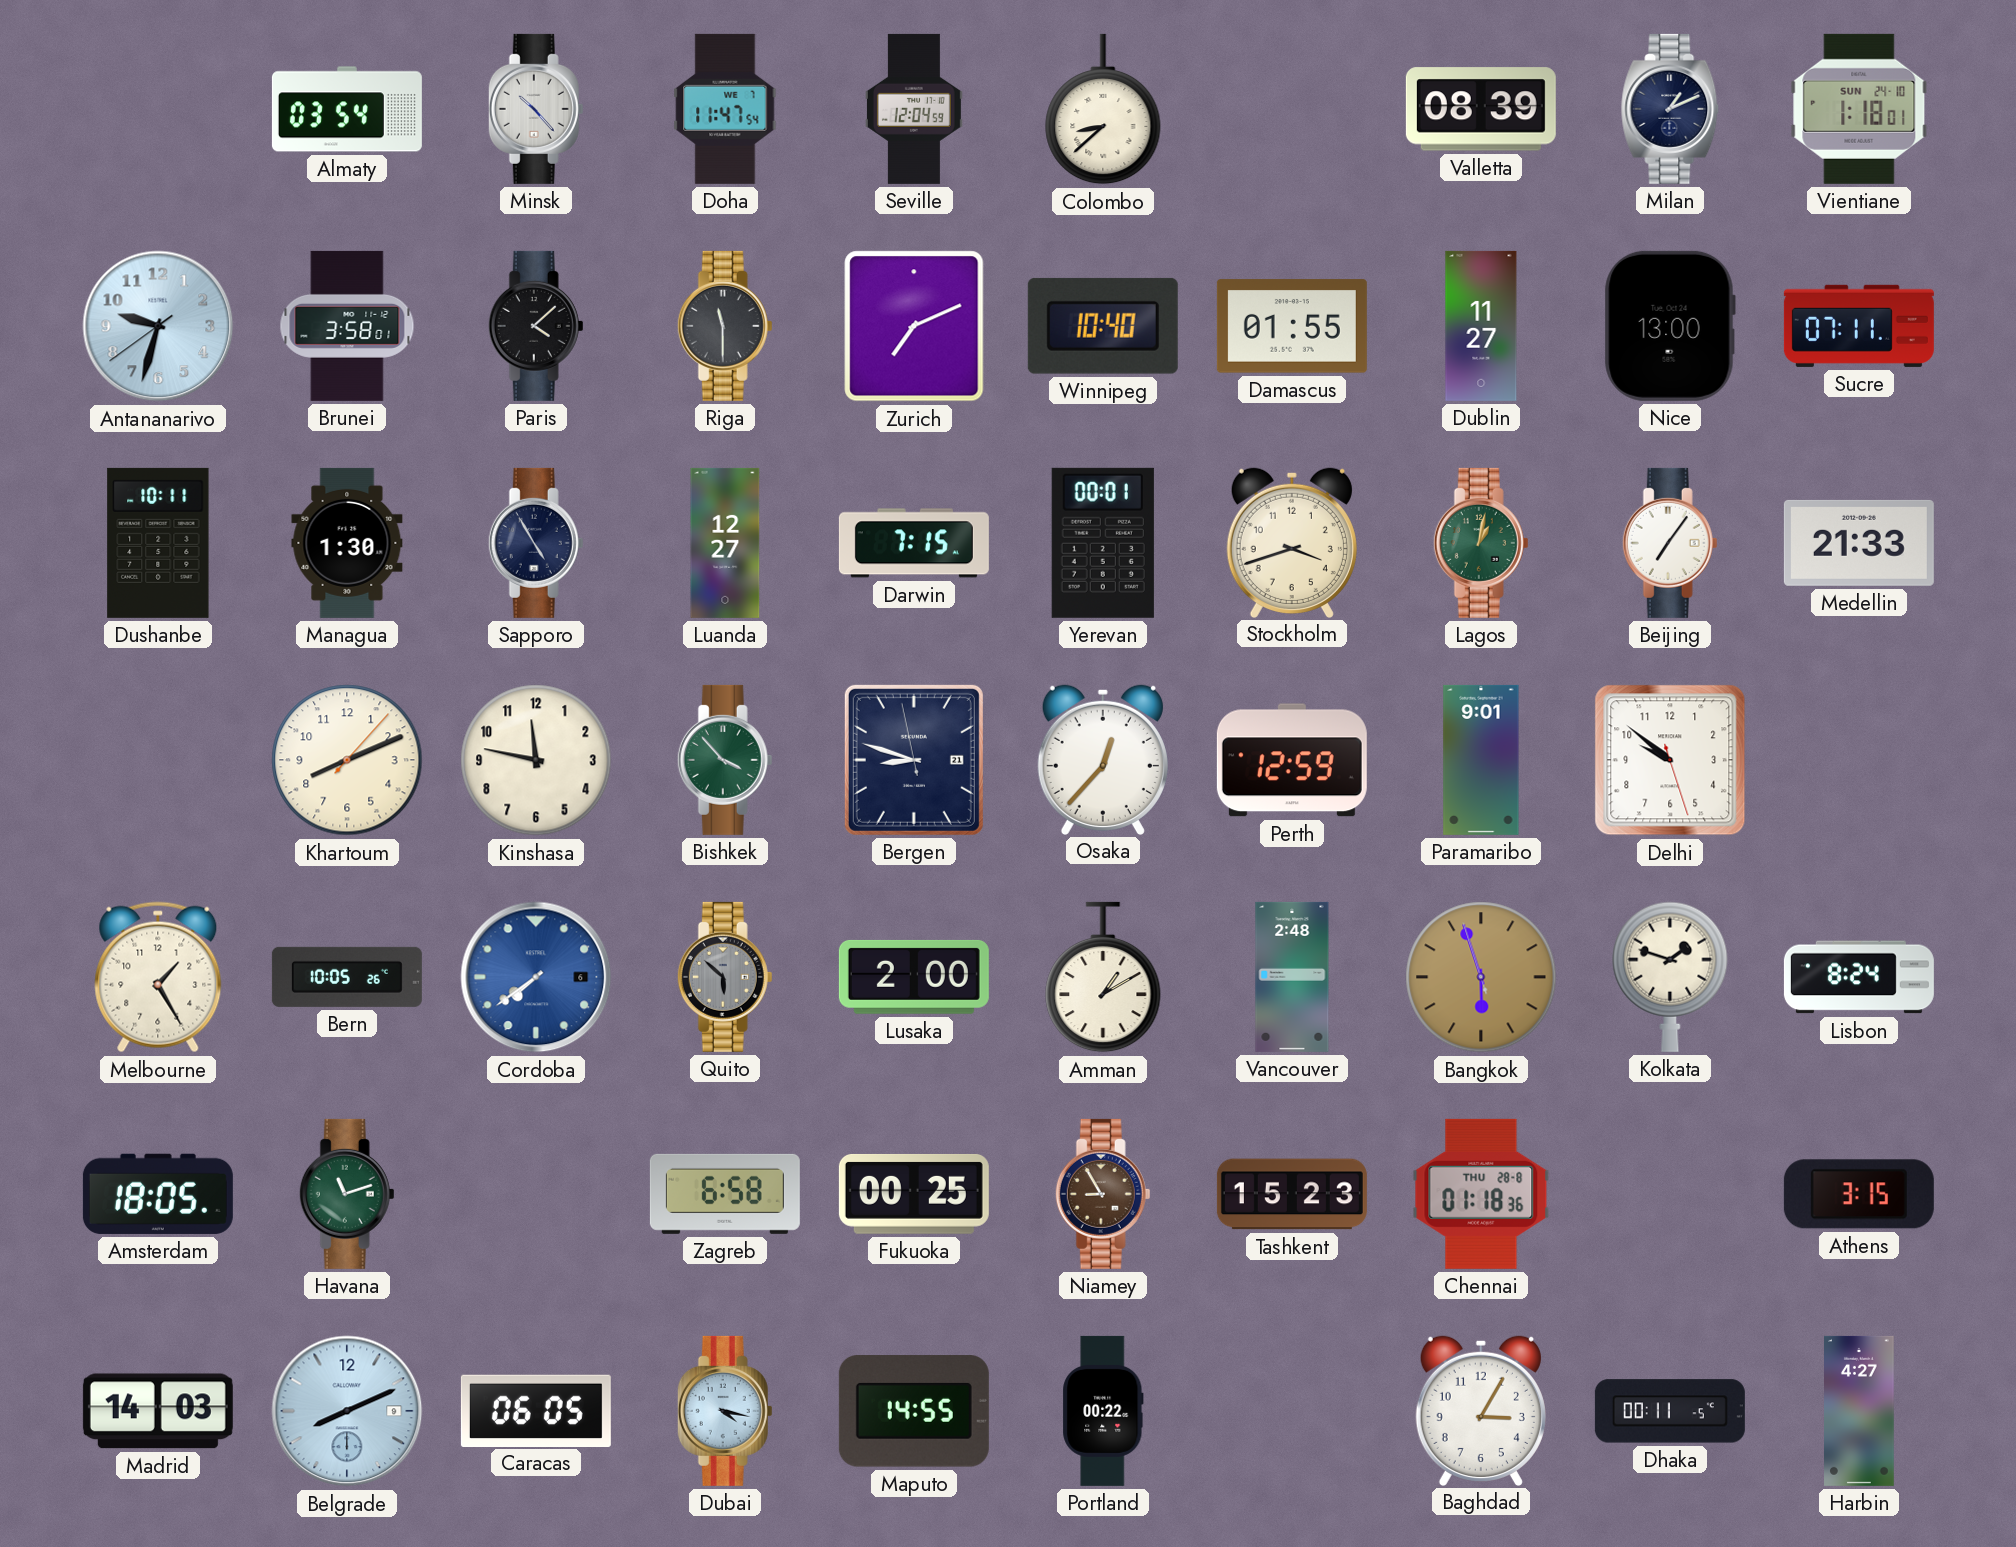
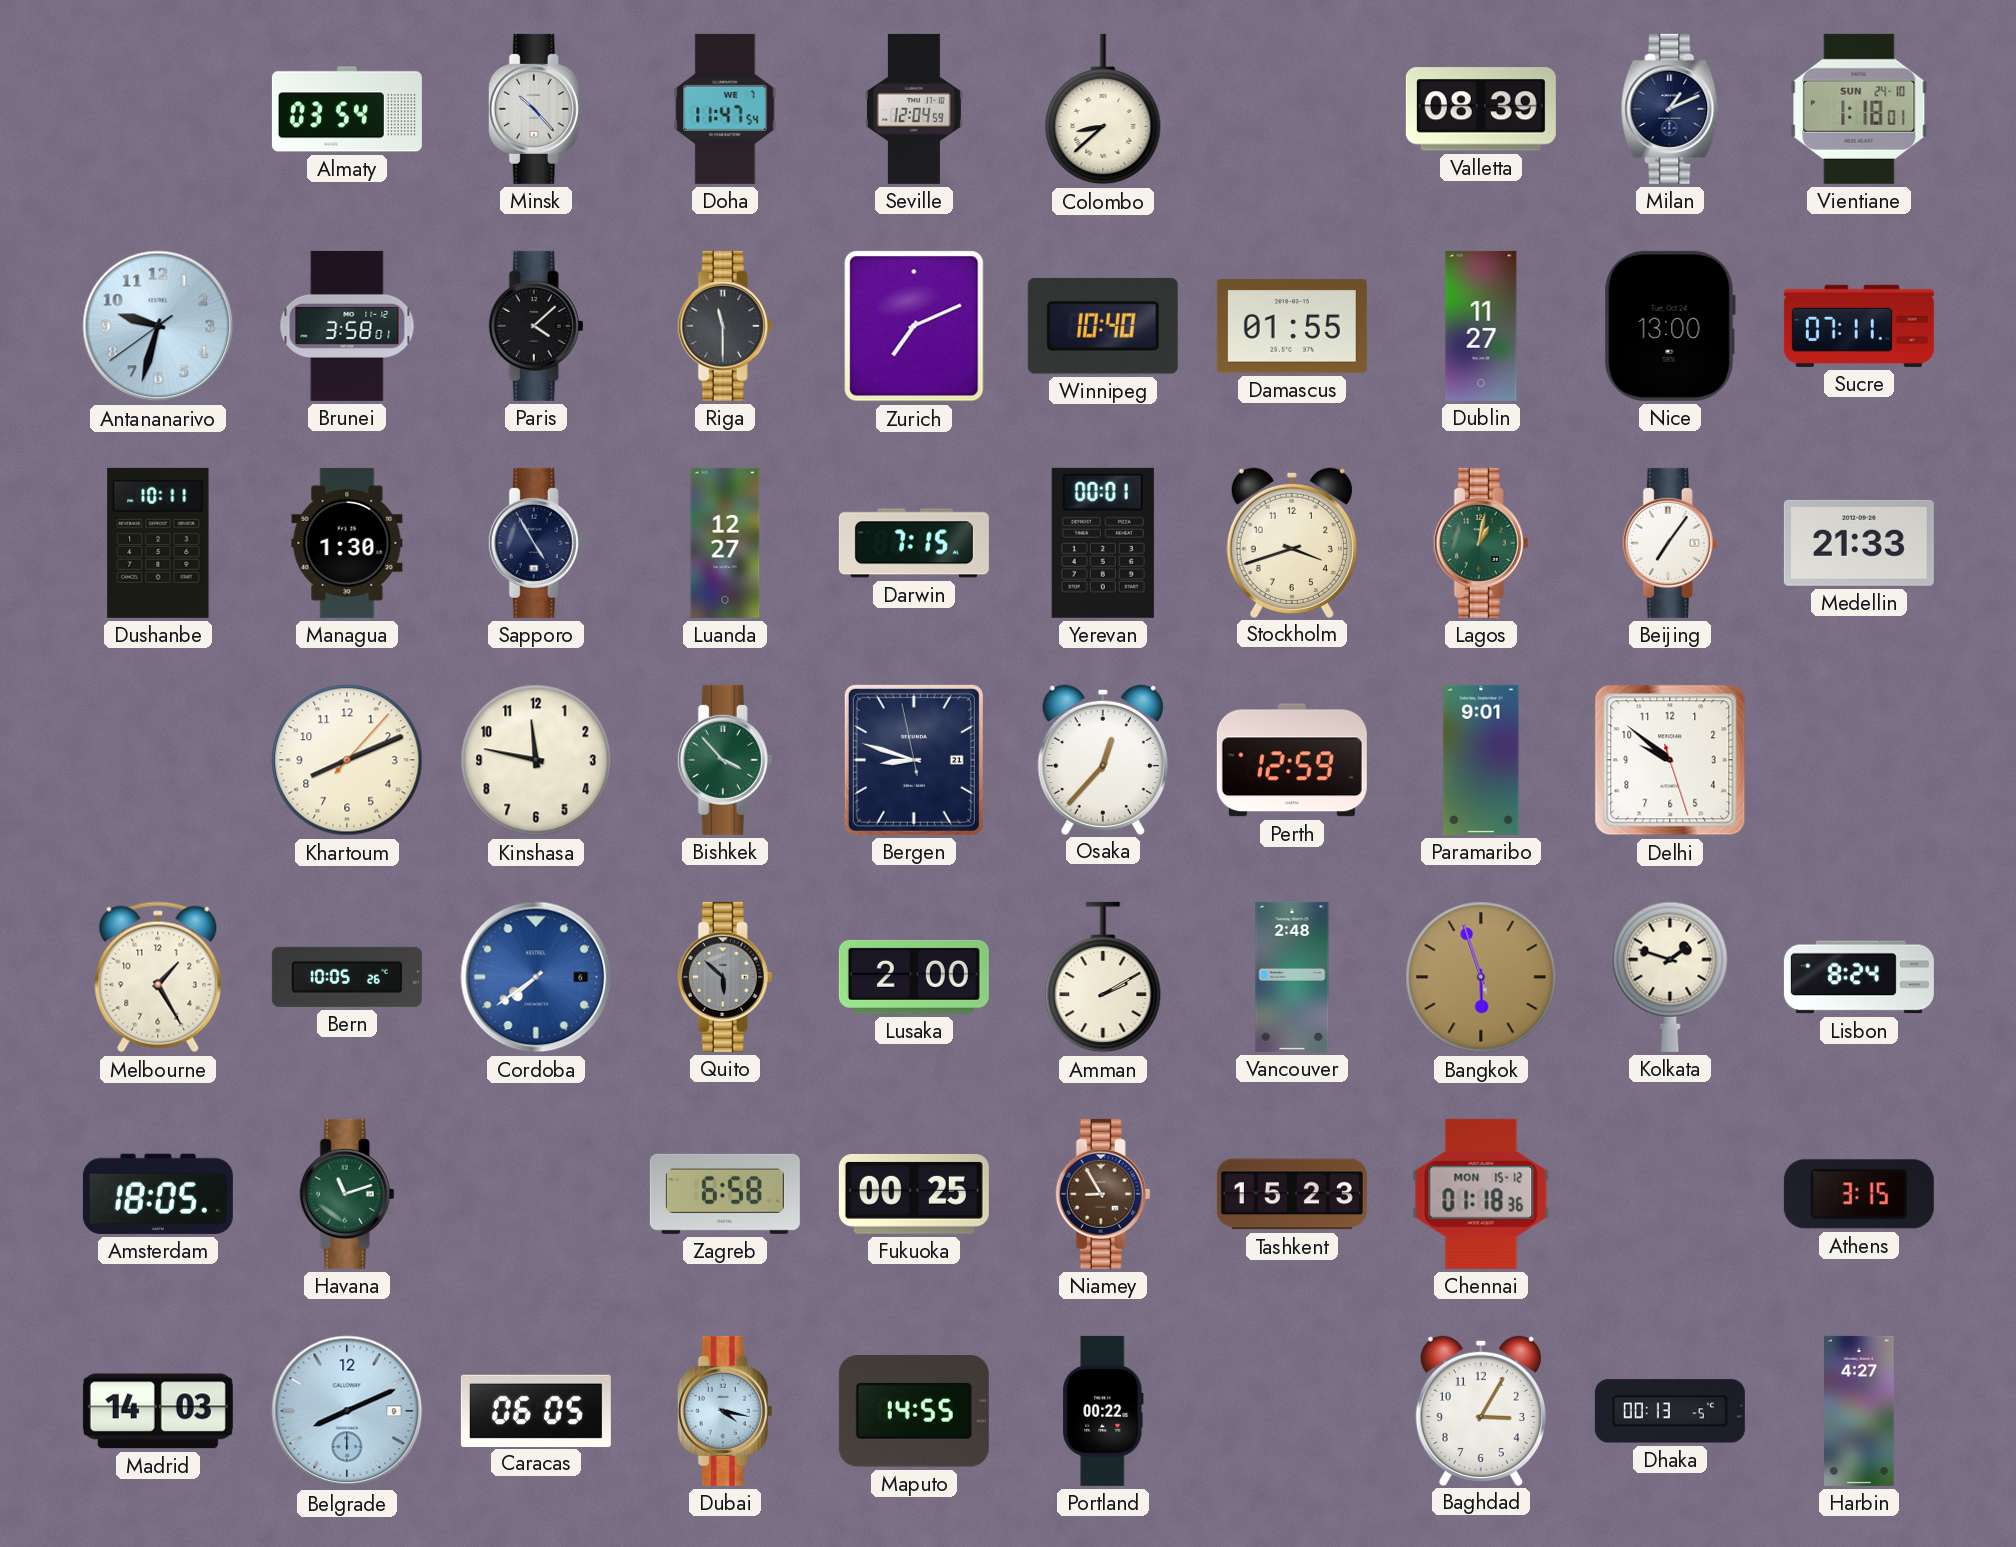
Amman: 1:10 -> 2:10
Chennai date: THU 28-8 -> MON 15-12
Dhaka: 00:11 -> 00:13
